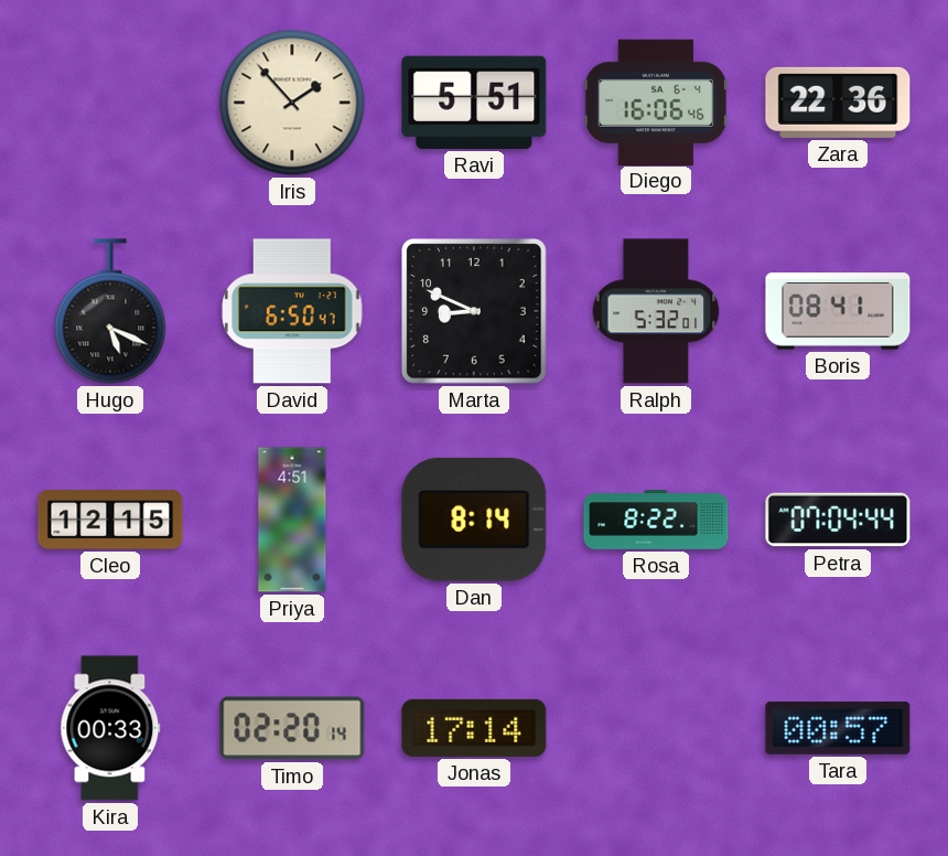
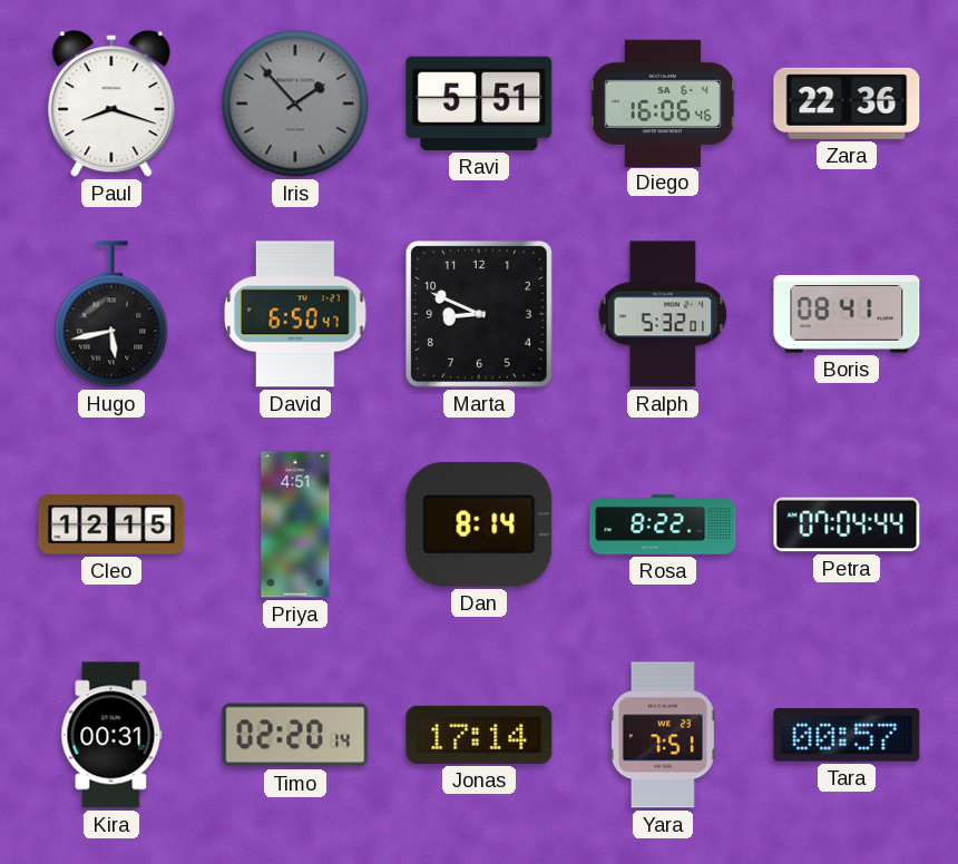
Paul: none -> 8:18
Iris dial: cream -> grey
Hugo: 5:19 -> 5:43
Kira: 00:33 -> 00:31
Yara: none -> 7:51
